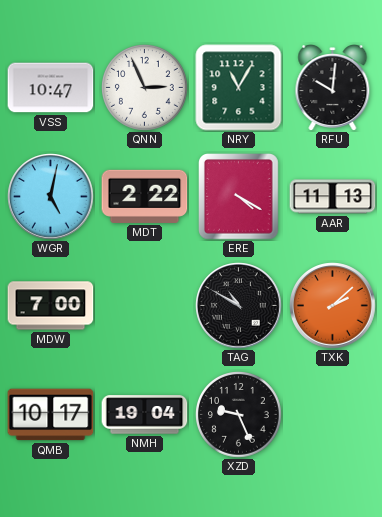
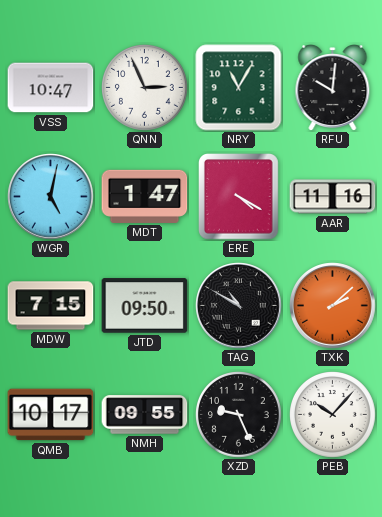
MDT: 2:22 -> 1:47
AAR: 11:13 -> 11:16
MDW: 7:00 -> 7:15
JTD: none -> 09:50
NMH: 19:04 -> 09:55
PEB: none -> 10:07
